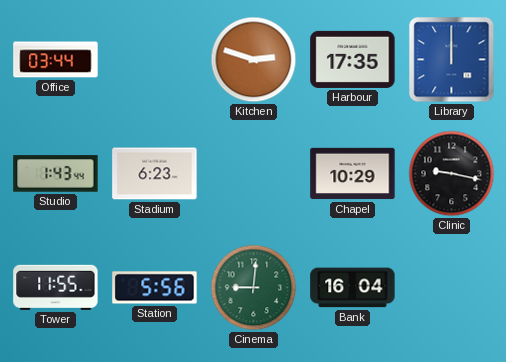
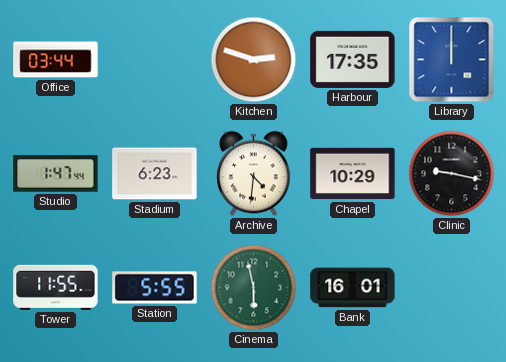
Studio: 1:43 -> 1:47
Archive: none -> 4:31
Station: 5:56 -> 5:55
Cinema: 9:01 -> 5:58
Bank: 16:04 -> 16:01
